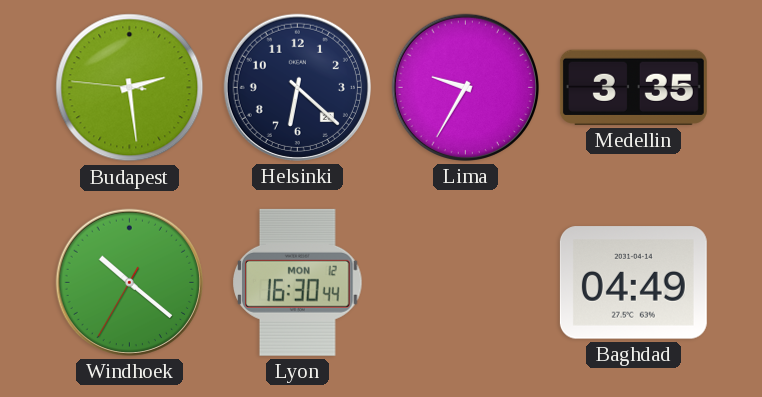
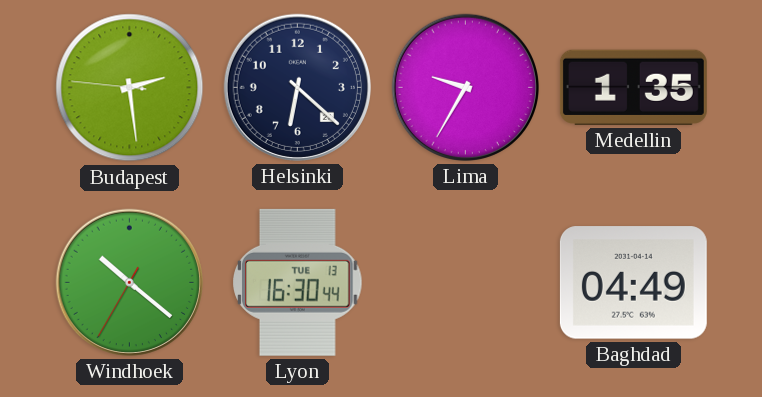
Medellin: 3:35 -> 1:35
Lyon date: MON 12 -> TUE 13
